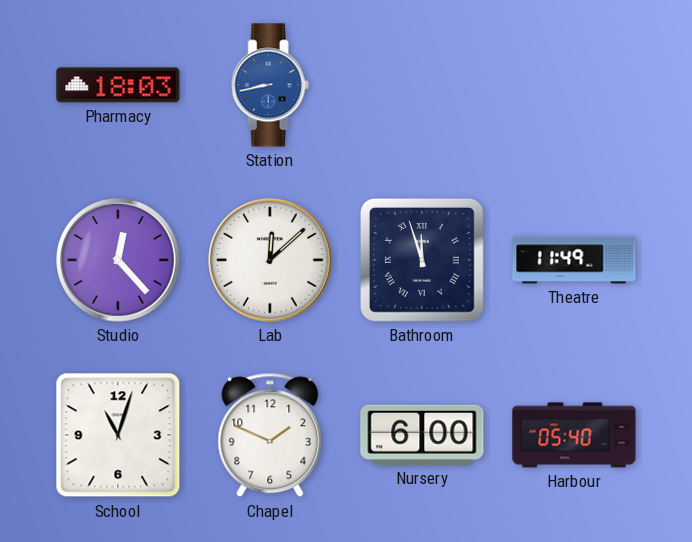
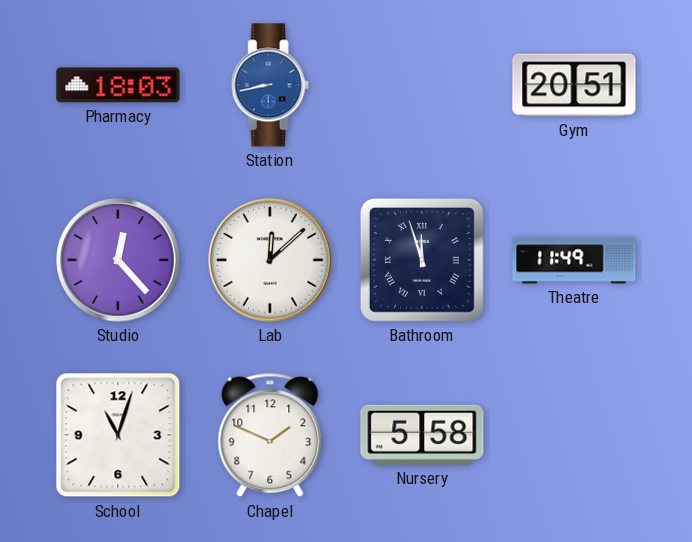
Gym: none -> 20:51
Nursery: 6:00 -> 5:58
Harbour: 05:40 -> none
